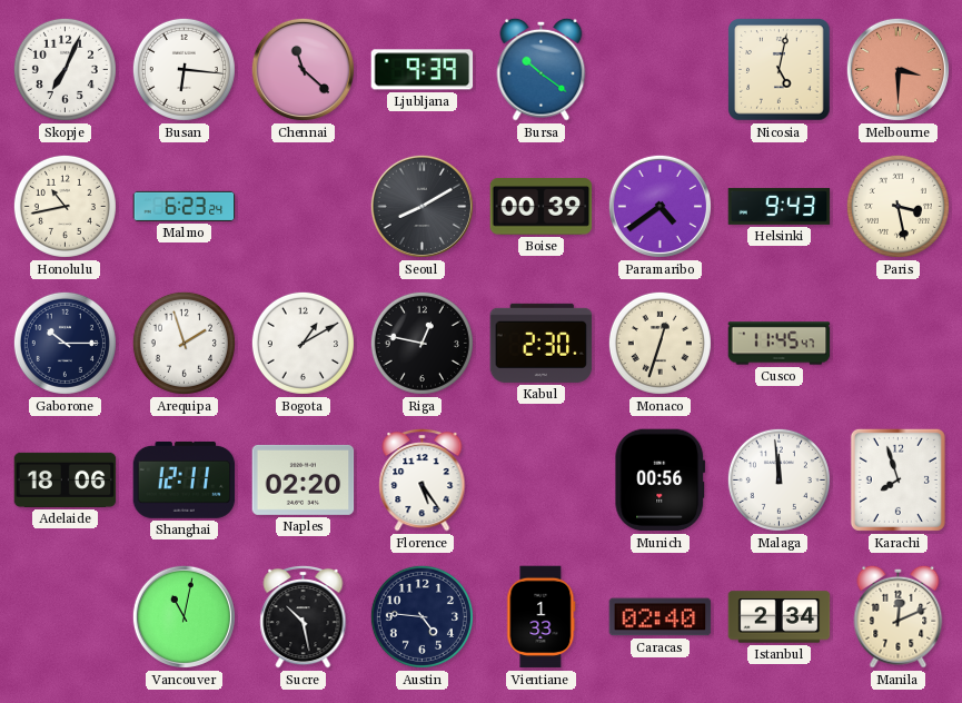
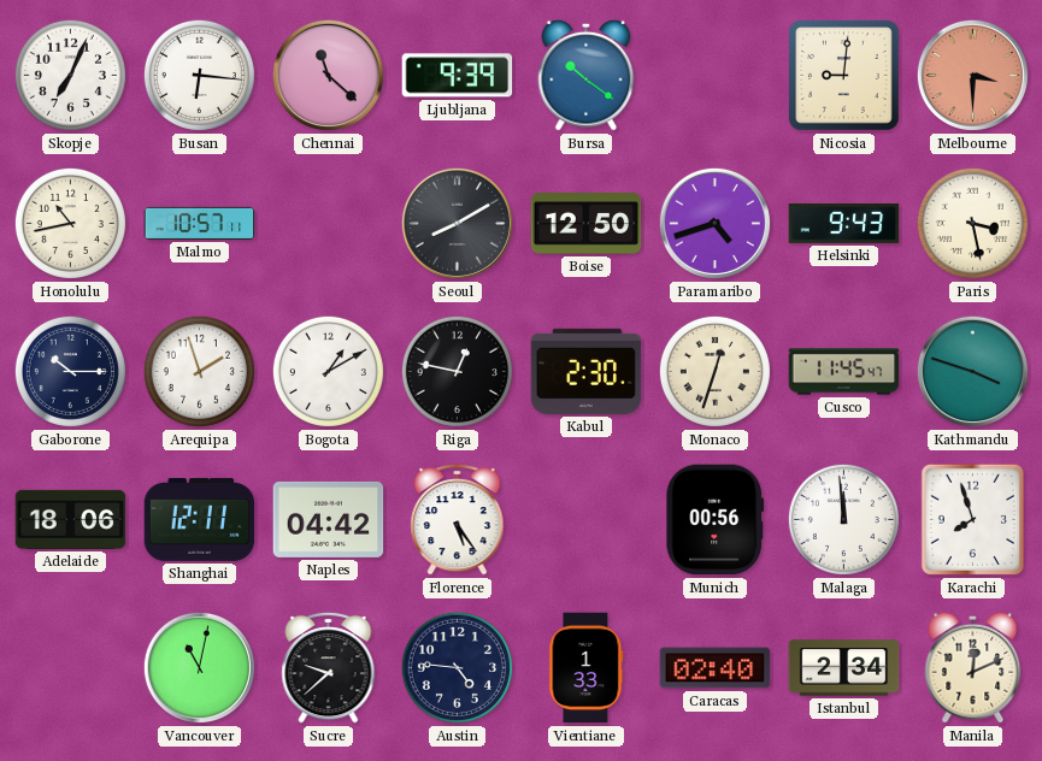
Nicosia: 5:02 -> 9:01
Malmo: 6:23 -> 10:57
Boise: 00:39 -> 12:50
Paramaribo: 4:39 -> 4:42
Kathmandu: none -> 3:48
Naples: 02:20 -> 04:42
Sucre: 10:28 -> 9:38
